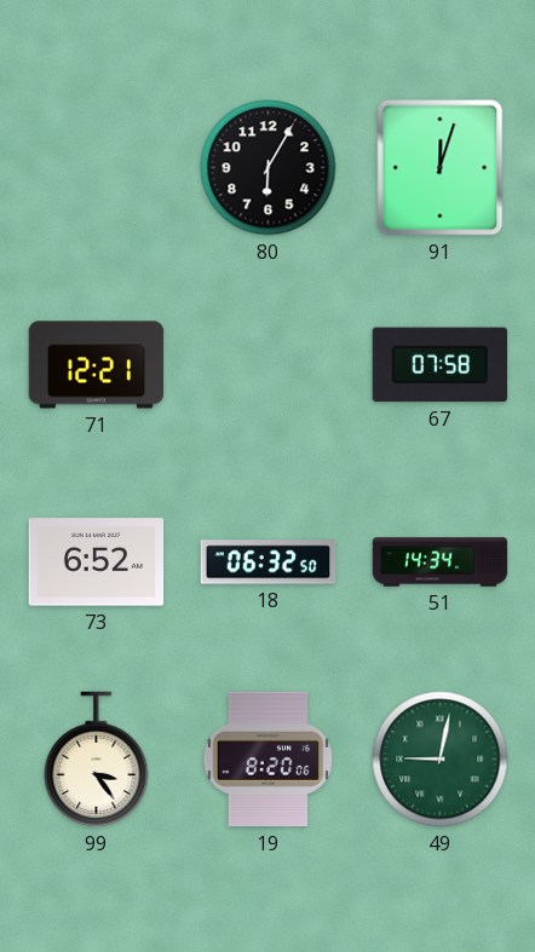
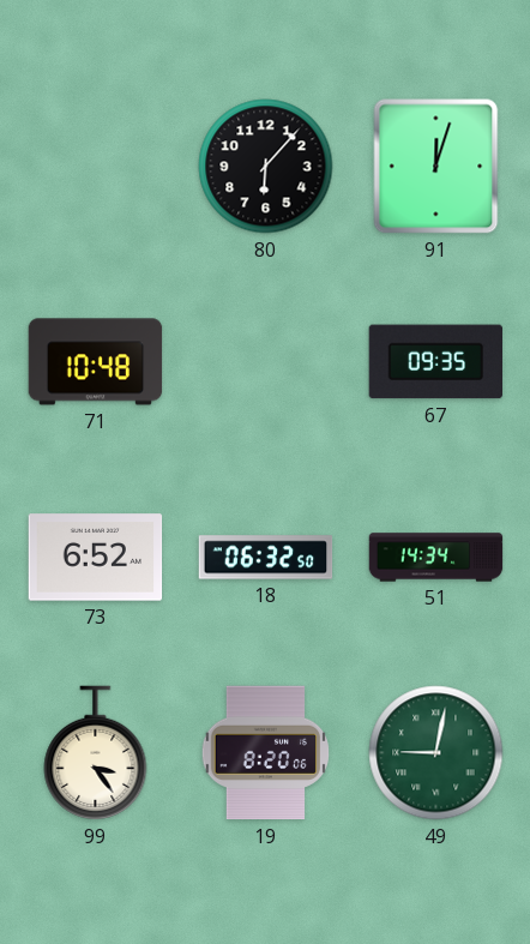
80: 6:05 -> 6:07
71: 12:21 -> 10:48
67: 07:58 -> 09:35
